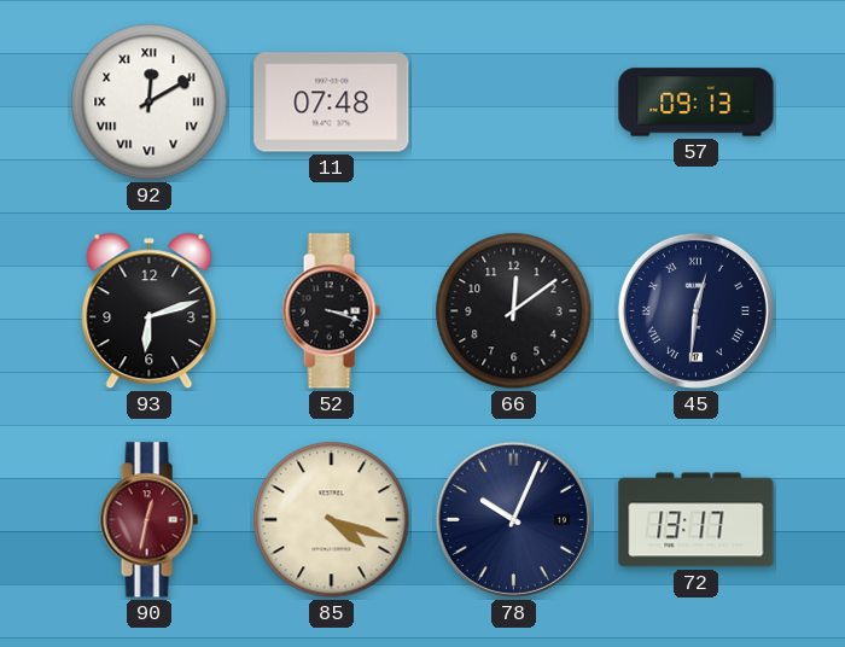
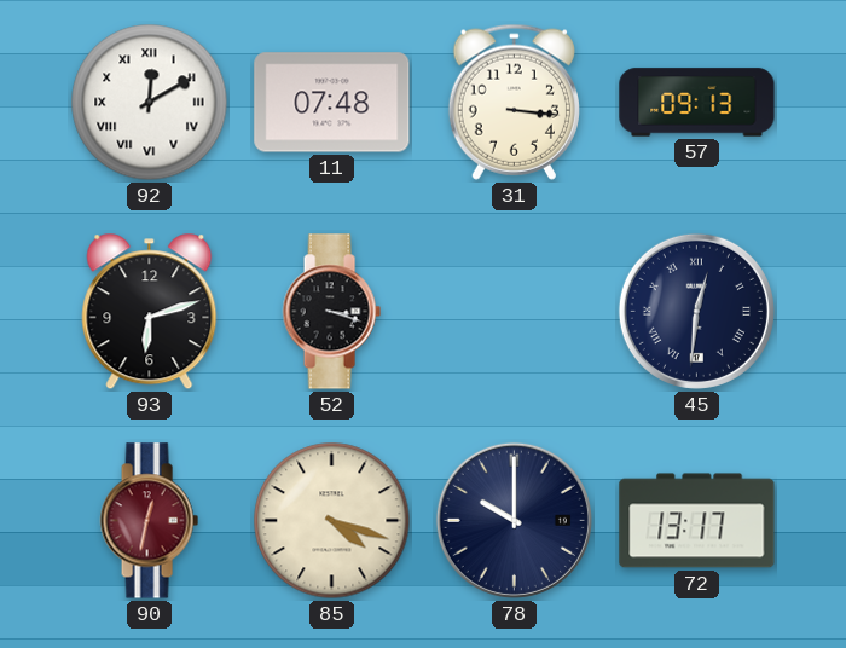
31: none -> 3:16
66: 12:09 -> none
78: 10:04 -> 10:00
